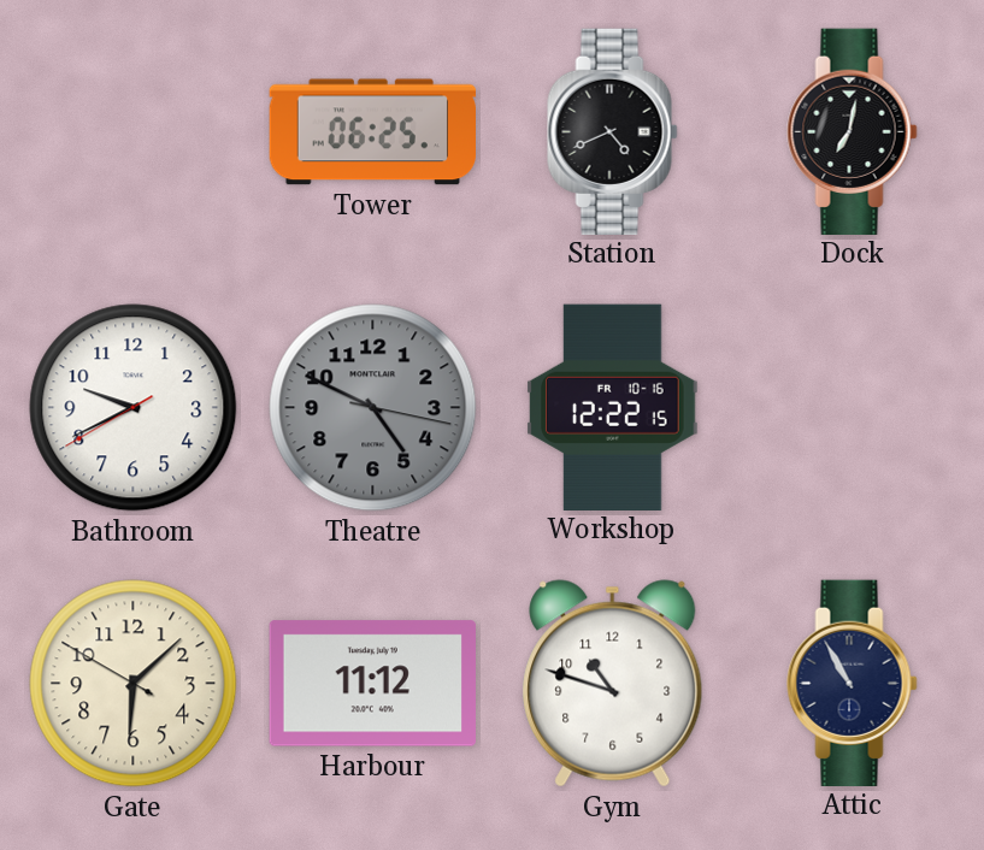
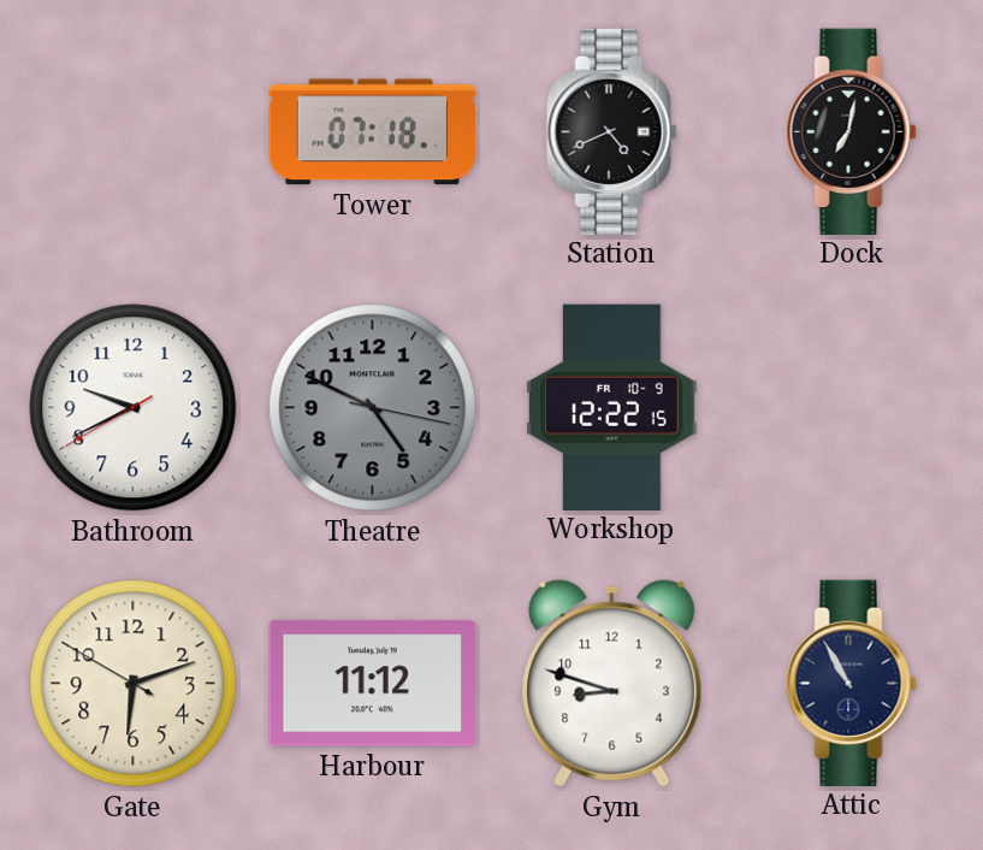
Tower: 06:25 -> 07:18
Workshop date: FR 10-16 -> FR 10-9
Gate: 6:07 -> 6:11
Gym: 10:48 -> 8:48
